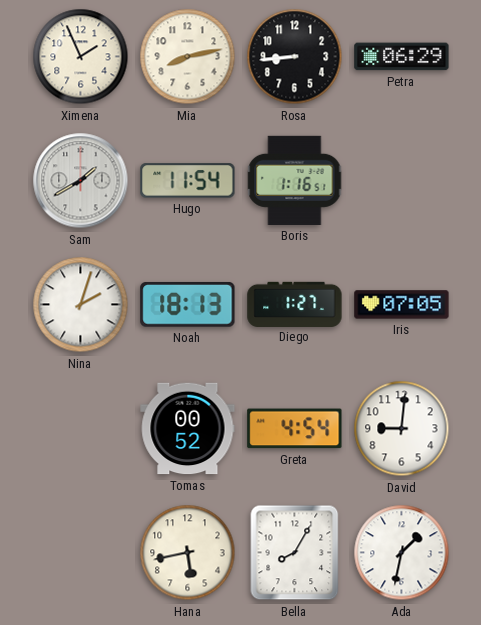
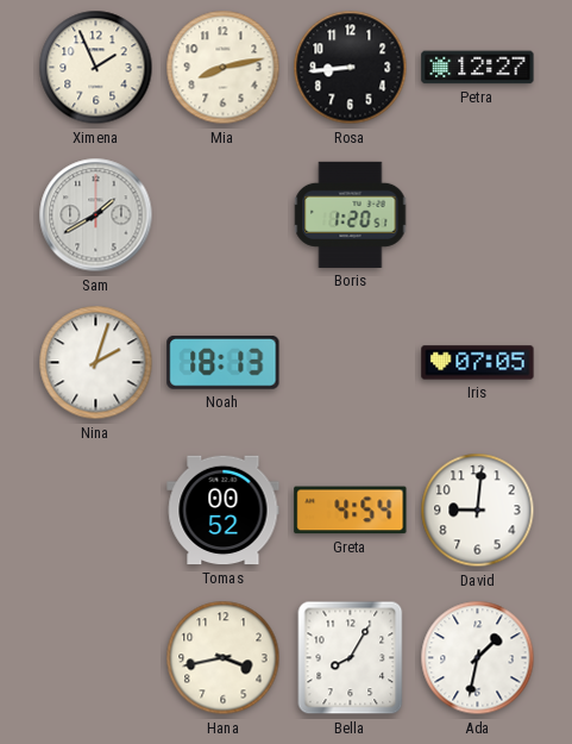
Petra: 06:29 -> 12:27
Hugo: 11:54 -> none
Boris: 1:16 -> 1:20
Diego: 1:27 -> none
Hana: 5:43 -> 3:43
